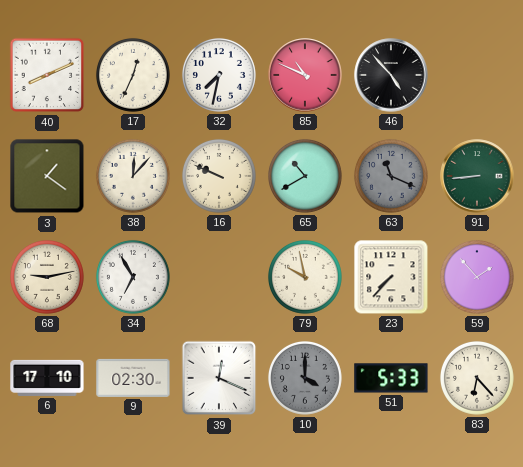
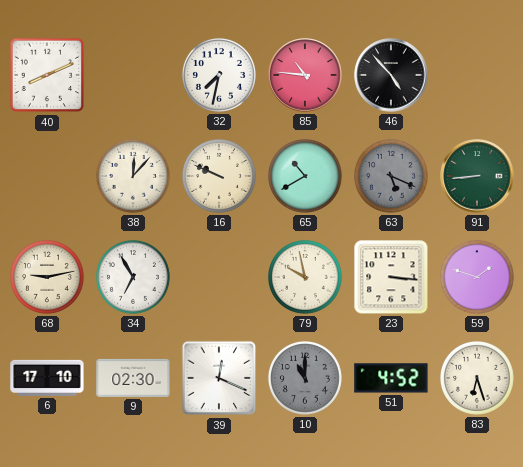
17: 12:34 -> none
85: 10:49 -> 10:46
3: 1:21 -> none
63: 11:19 -> 5:19
23: 7:37 -> 3:16
59: 1:53 -> 1:48
10: 4:00 -> 11:00
51: 5:33 -> 4:52
83: 6:23 -> 6:27
